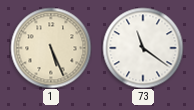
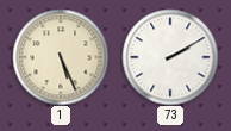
73: 11:21 -> 2:10
